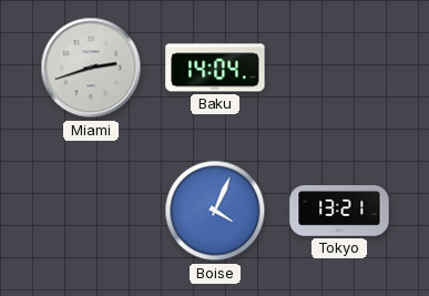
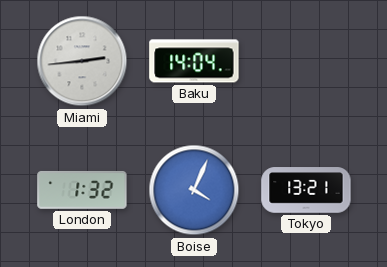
Miami: 2:42 -> 2:44
London: none -> 1:32
